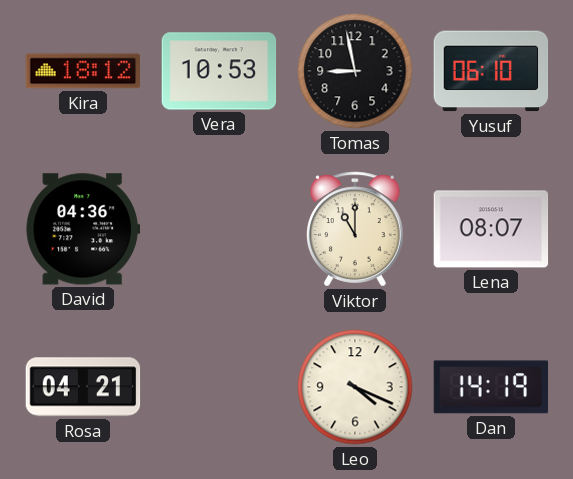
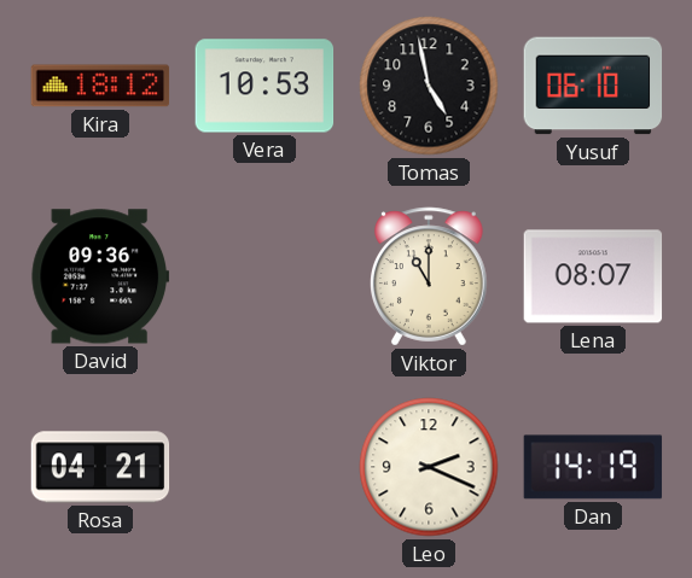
Tomas: 8:58 -> 4:58
David: 04:36 -> 09:36
Leo: 4:19 -> 2:19
